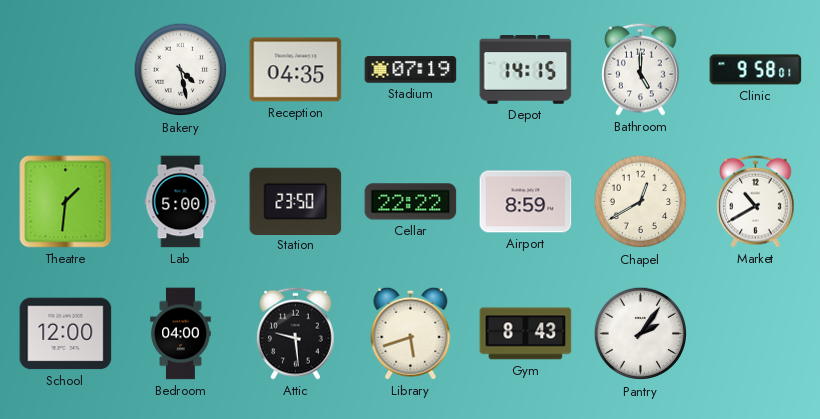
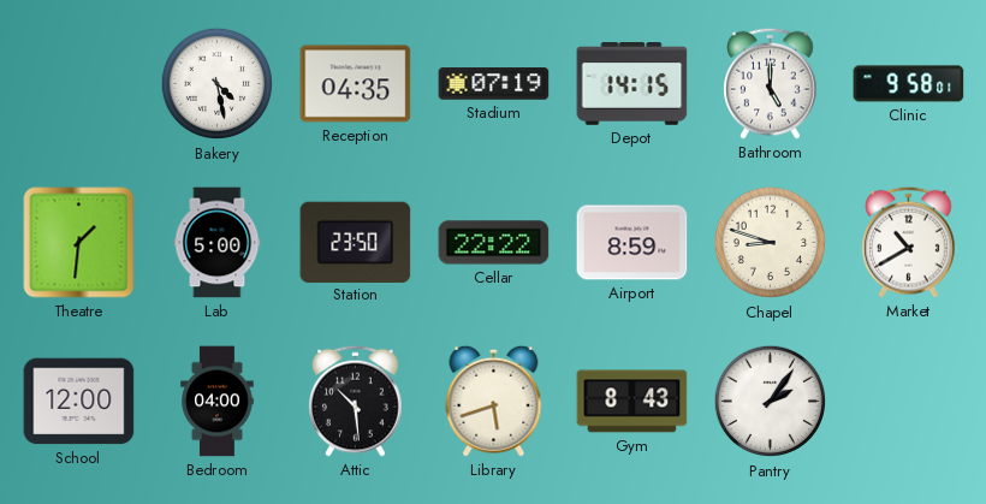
Chapel: 12:40 -> 8:48
Attic: 9:29 -> 10:29
